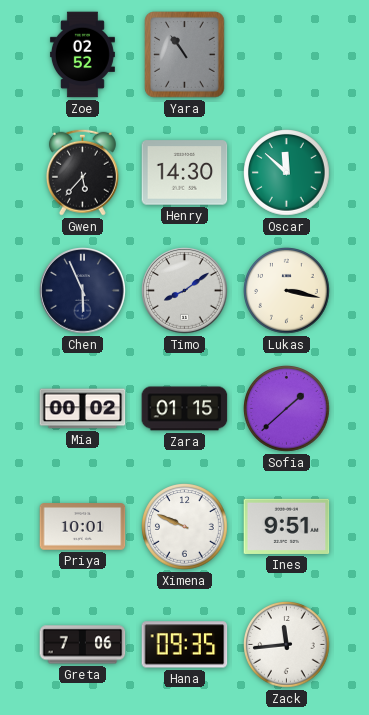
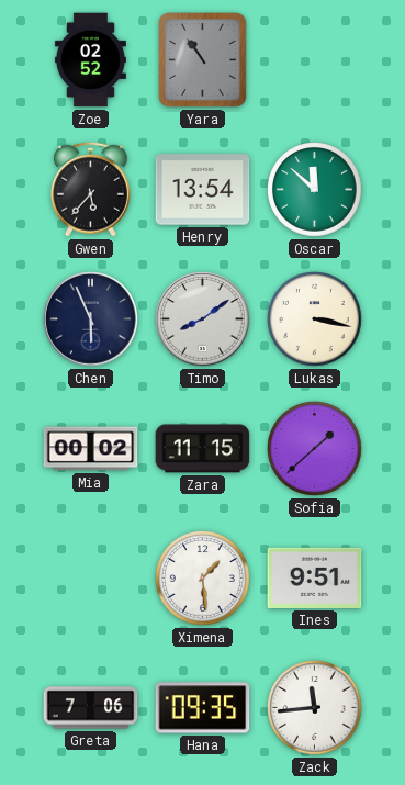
Henry: 14:30 -> 13:54
Zara: 01:15 -> 11:15
Priya: 10:01 -> none
Ximena: 9:49 -> 1:29
